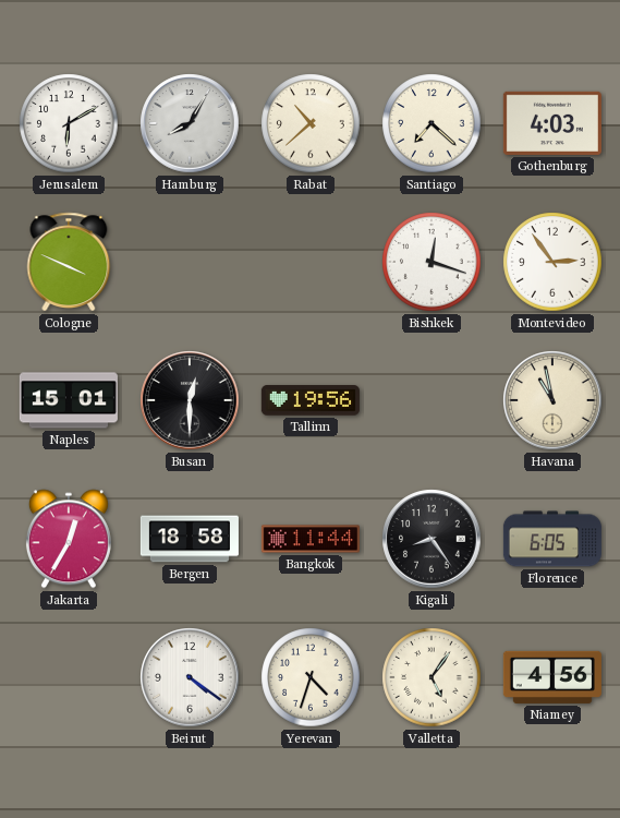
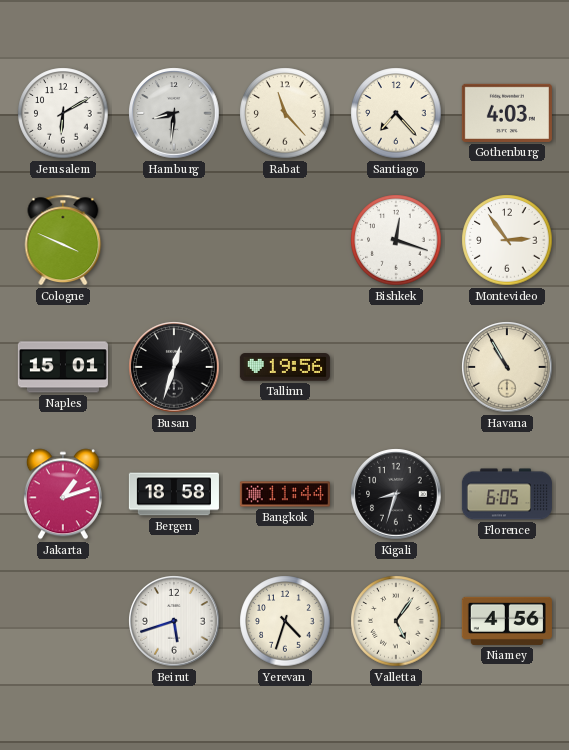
Hamburg: 8:05 -> 8:31
Rabat: 10:38 -> 11:23
Santiago: 7:22 -> 7:23
Busan: 12:30 -> 12:33
Havana: 10:58 -> 10:55
Jakarta: 12:35 -> 1:12
Kigali: 8:24 -> 8:33
Beirut: 4:21 -> 5:42
